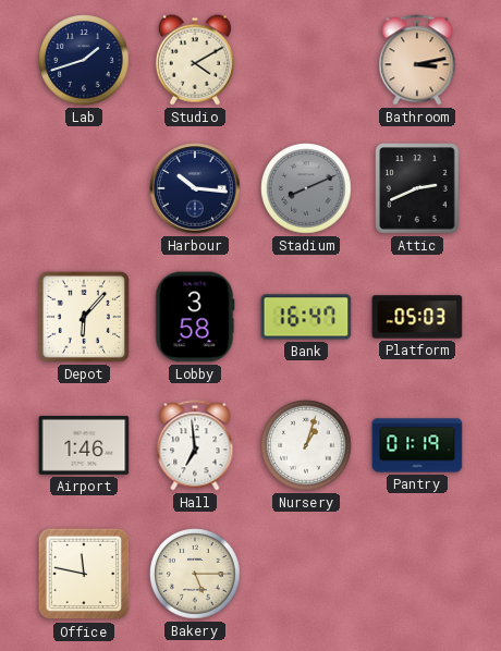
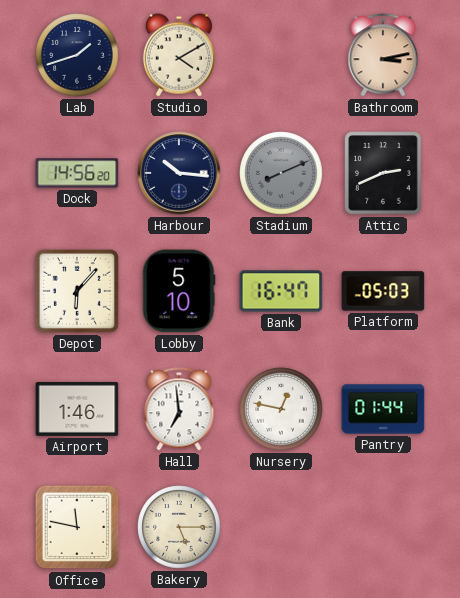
Dock: none -> 14:56
Lobby: 3:58 -> 5:10
Nursery: 1:03 -> 12:47
Pantry: 01:19 -> 01:44
